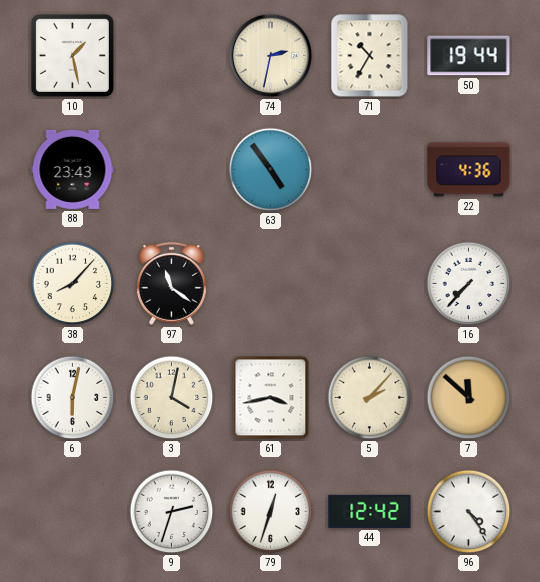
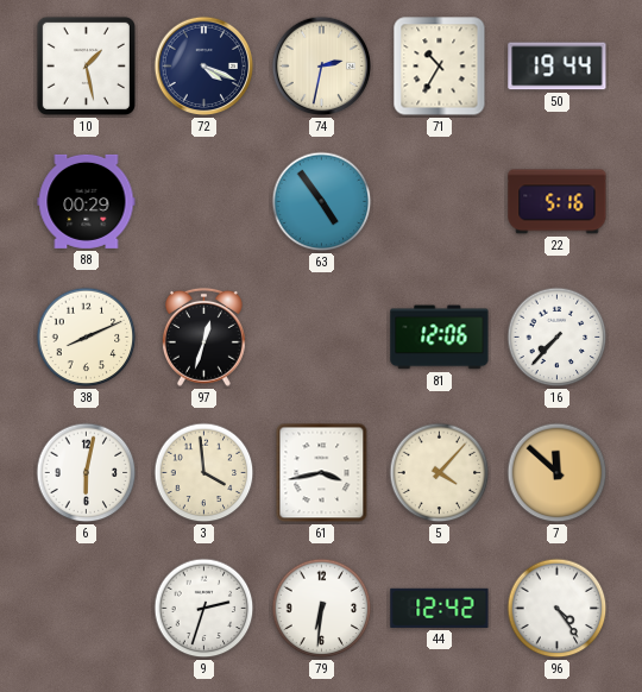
72: none -> 4:19
88: 23:43 -> 00:29
22: 4:36 -> 5:16
38: 8:07 -> 8:11
97: 11:21 -> 12:33
81: none -> 12:06
3: 4:02 -> 3:59
5: 2:07 -> 4:07
79: 12:33 -> 6:31
